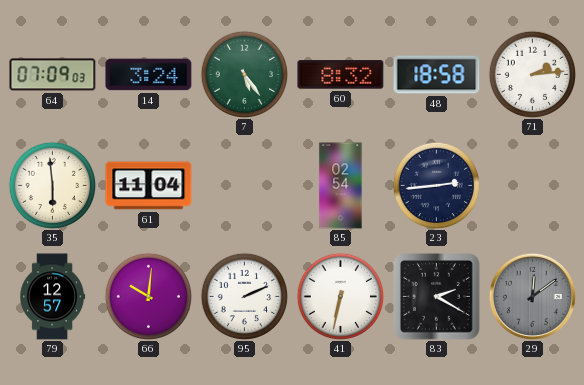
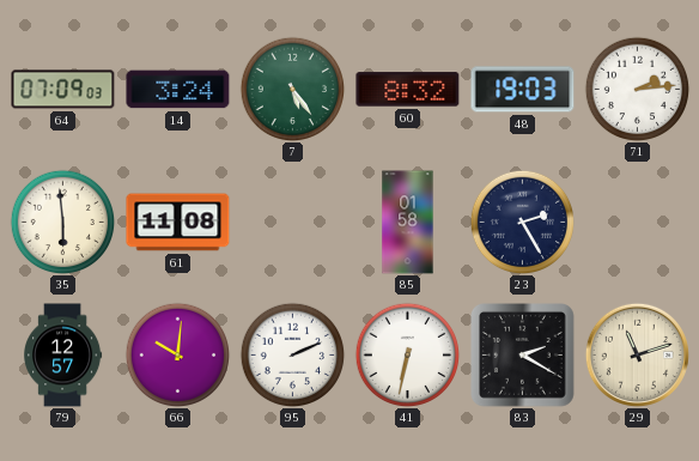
48: 18:58 -> 19:03
61: 11:04 -> 11:08
85: 02:54 -> 01:58
23: 2:44 -> 2:25
29: 12:09 -> 11:12
29 dial: grey -> cream
